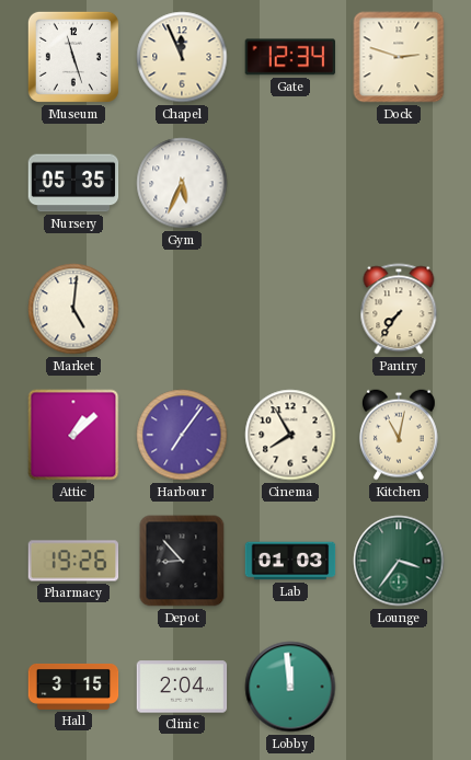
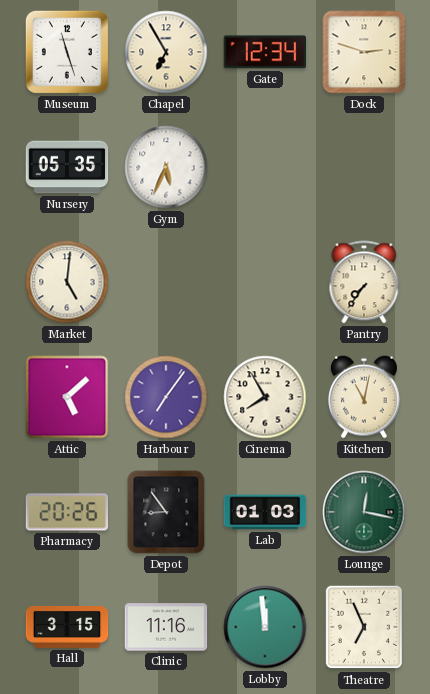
Chapel: 11:56 -> 6:55
Attic: 1:08 -> 5:08
Pharmacy: 19:26 -> 20:26
Depot: 8:53 -> 8:54
Lounge: 3:36 -> 12:17
Clinic: 2:04 -> 11:16
Theatre: none -> 6:56
